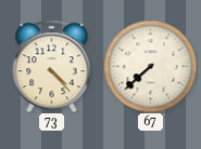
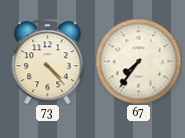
67: 7:38 -> 7:36
